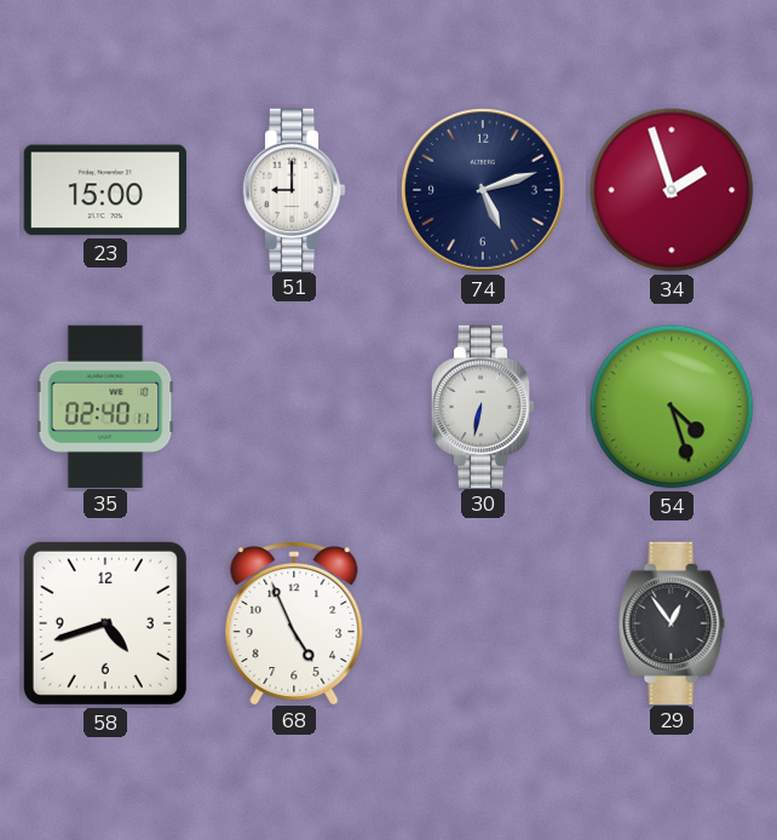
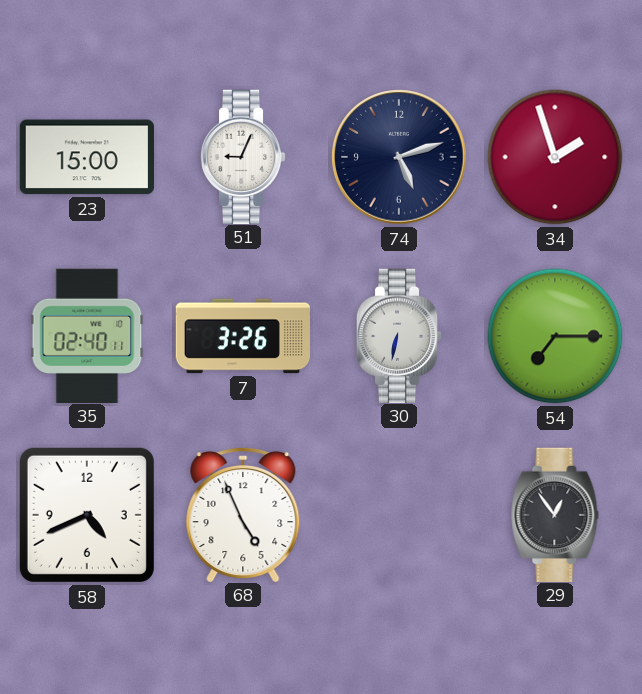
51: 9:00 -> 9:04
7: none -> 3:26
54: 4:27 -> 7:15
58: 4:42 -> 4:41
